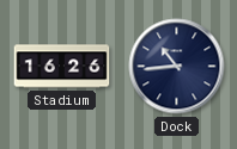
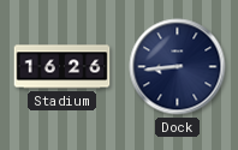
Dock: 10:44 -> 8:44
